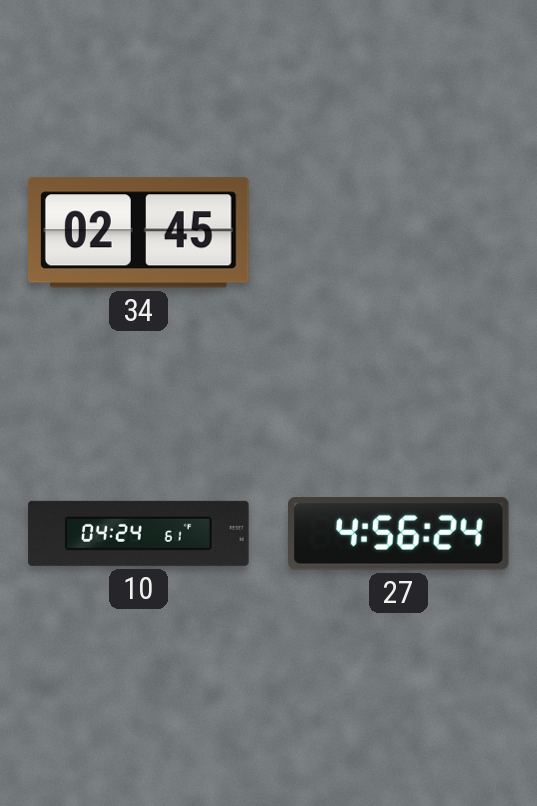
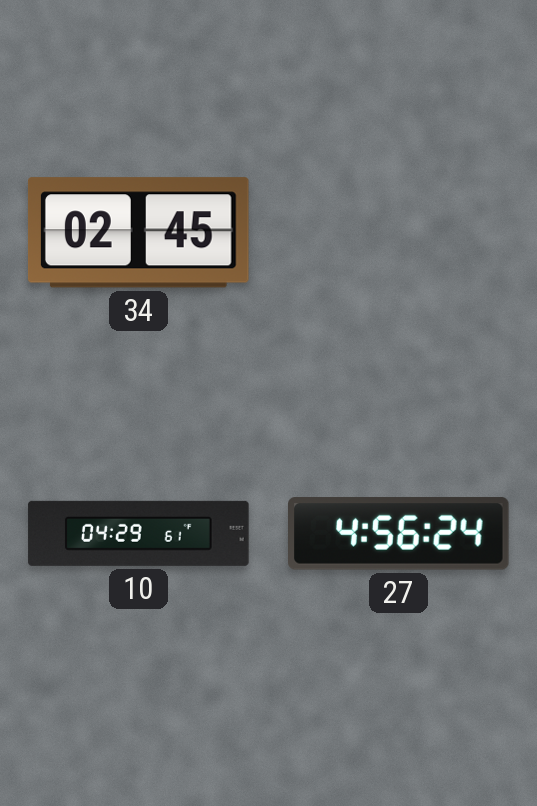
10: 04:24 -> 04:29
